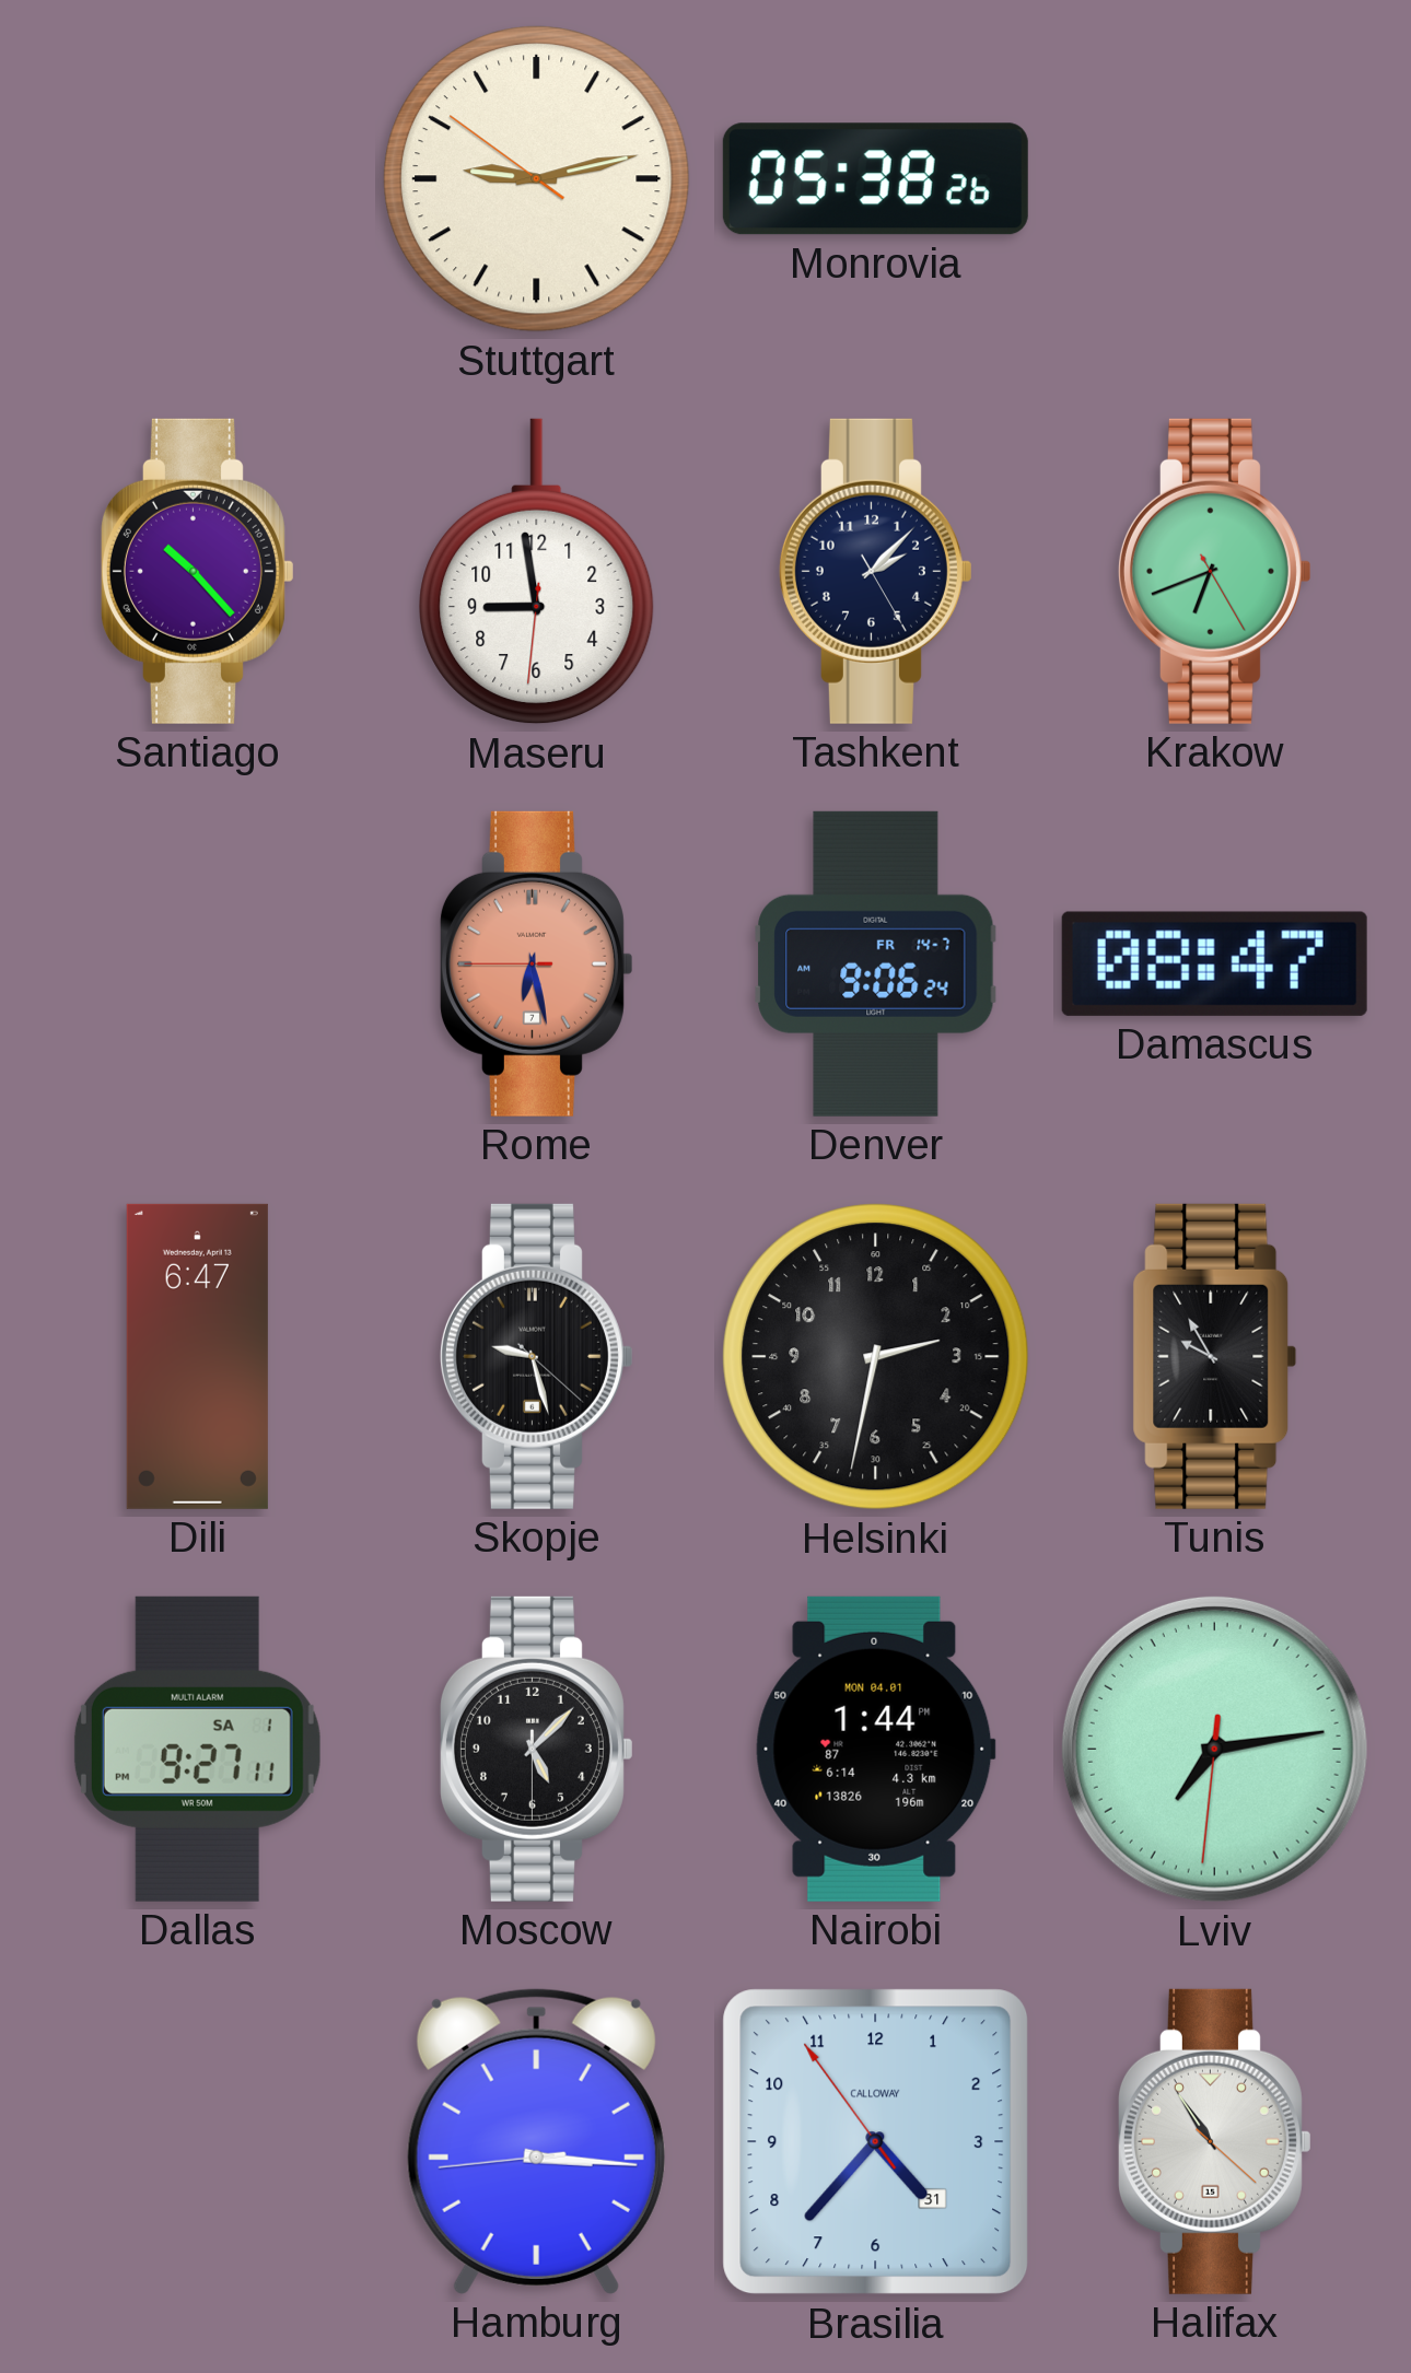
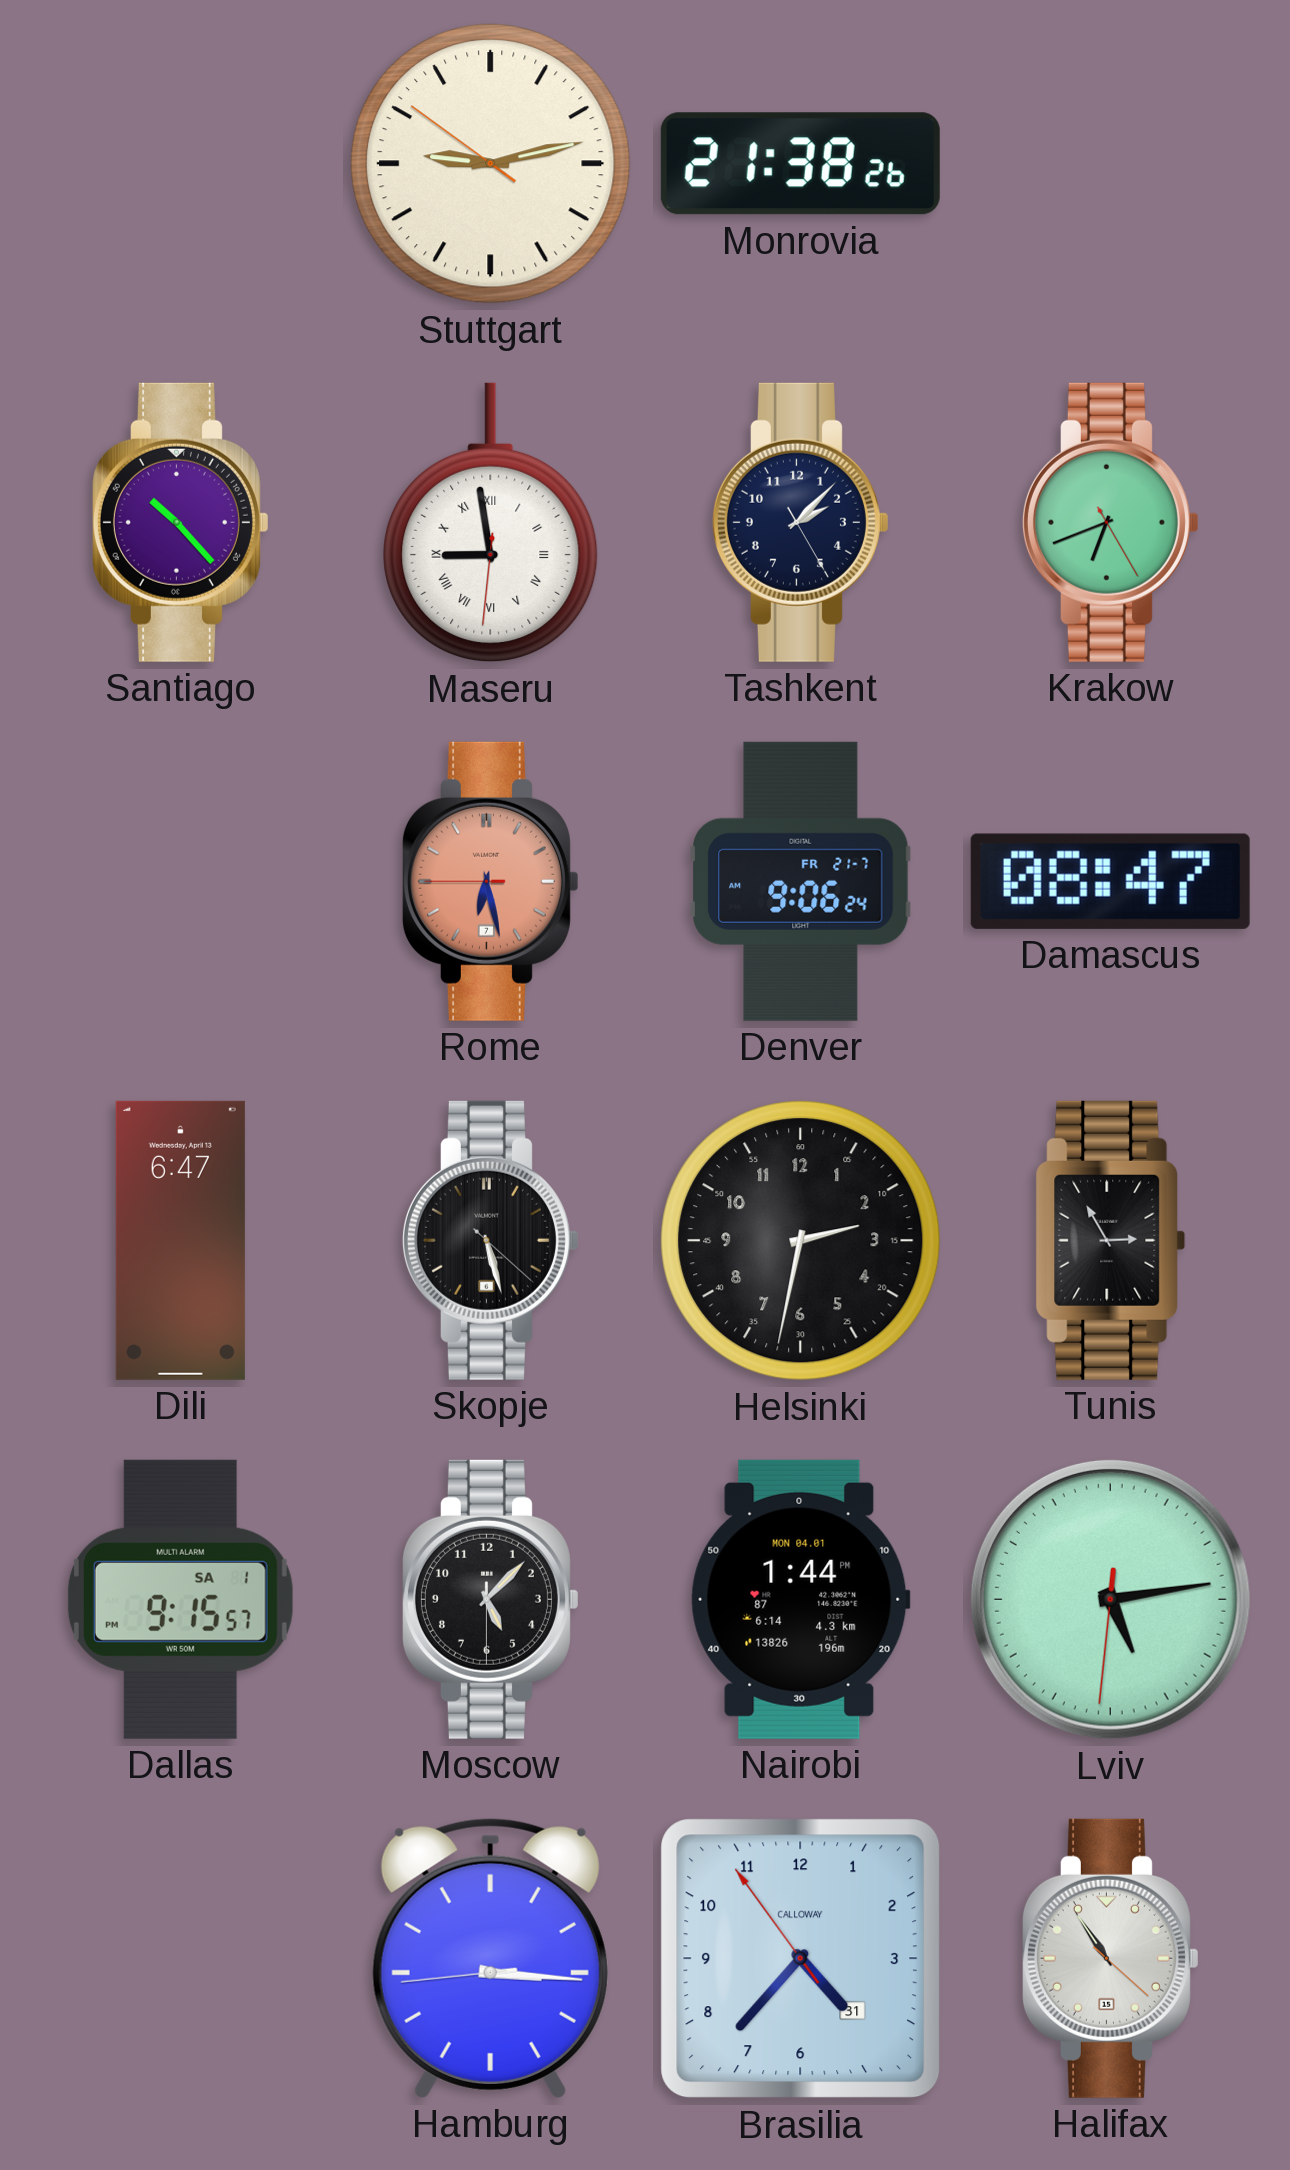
Monrovia: 05:38 -> 21:38
Maseru numerals: Arabic -> Roman
Denver date: FR 14-7 -> FR 21-7
Skopje: 9:27 -> 5:27
Tunis: 9:55 -> 2:55
Dallas: 9:27 -> 9:15
Lviv: 7:13 -> 5:13
